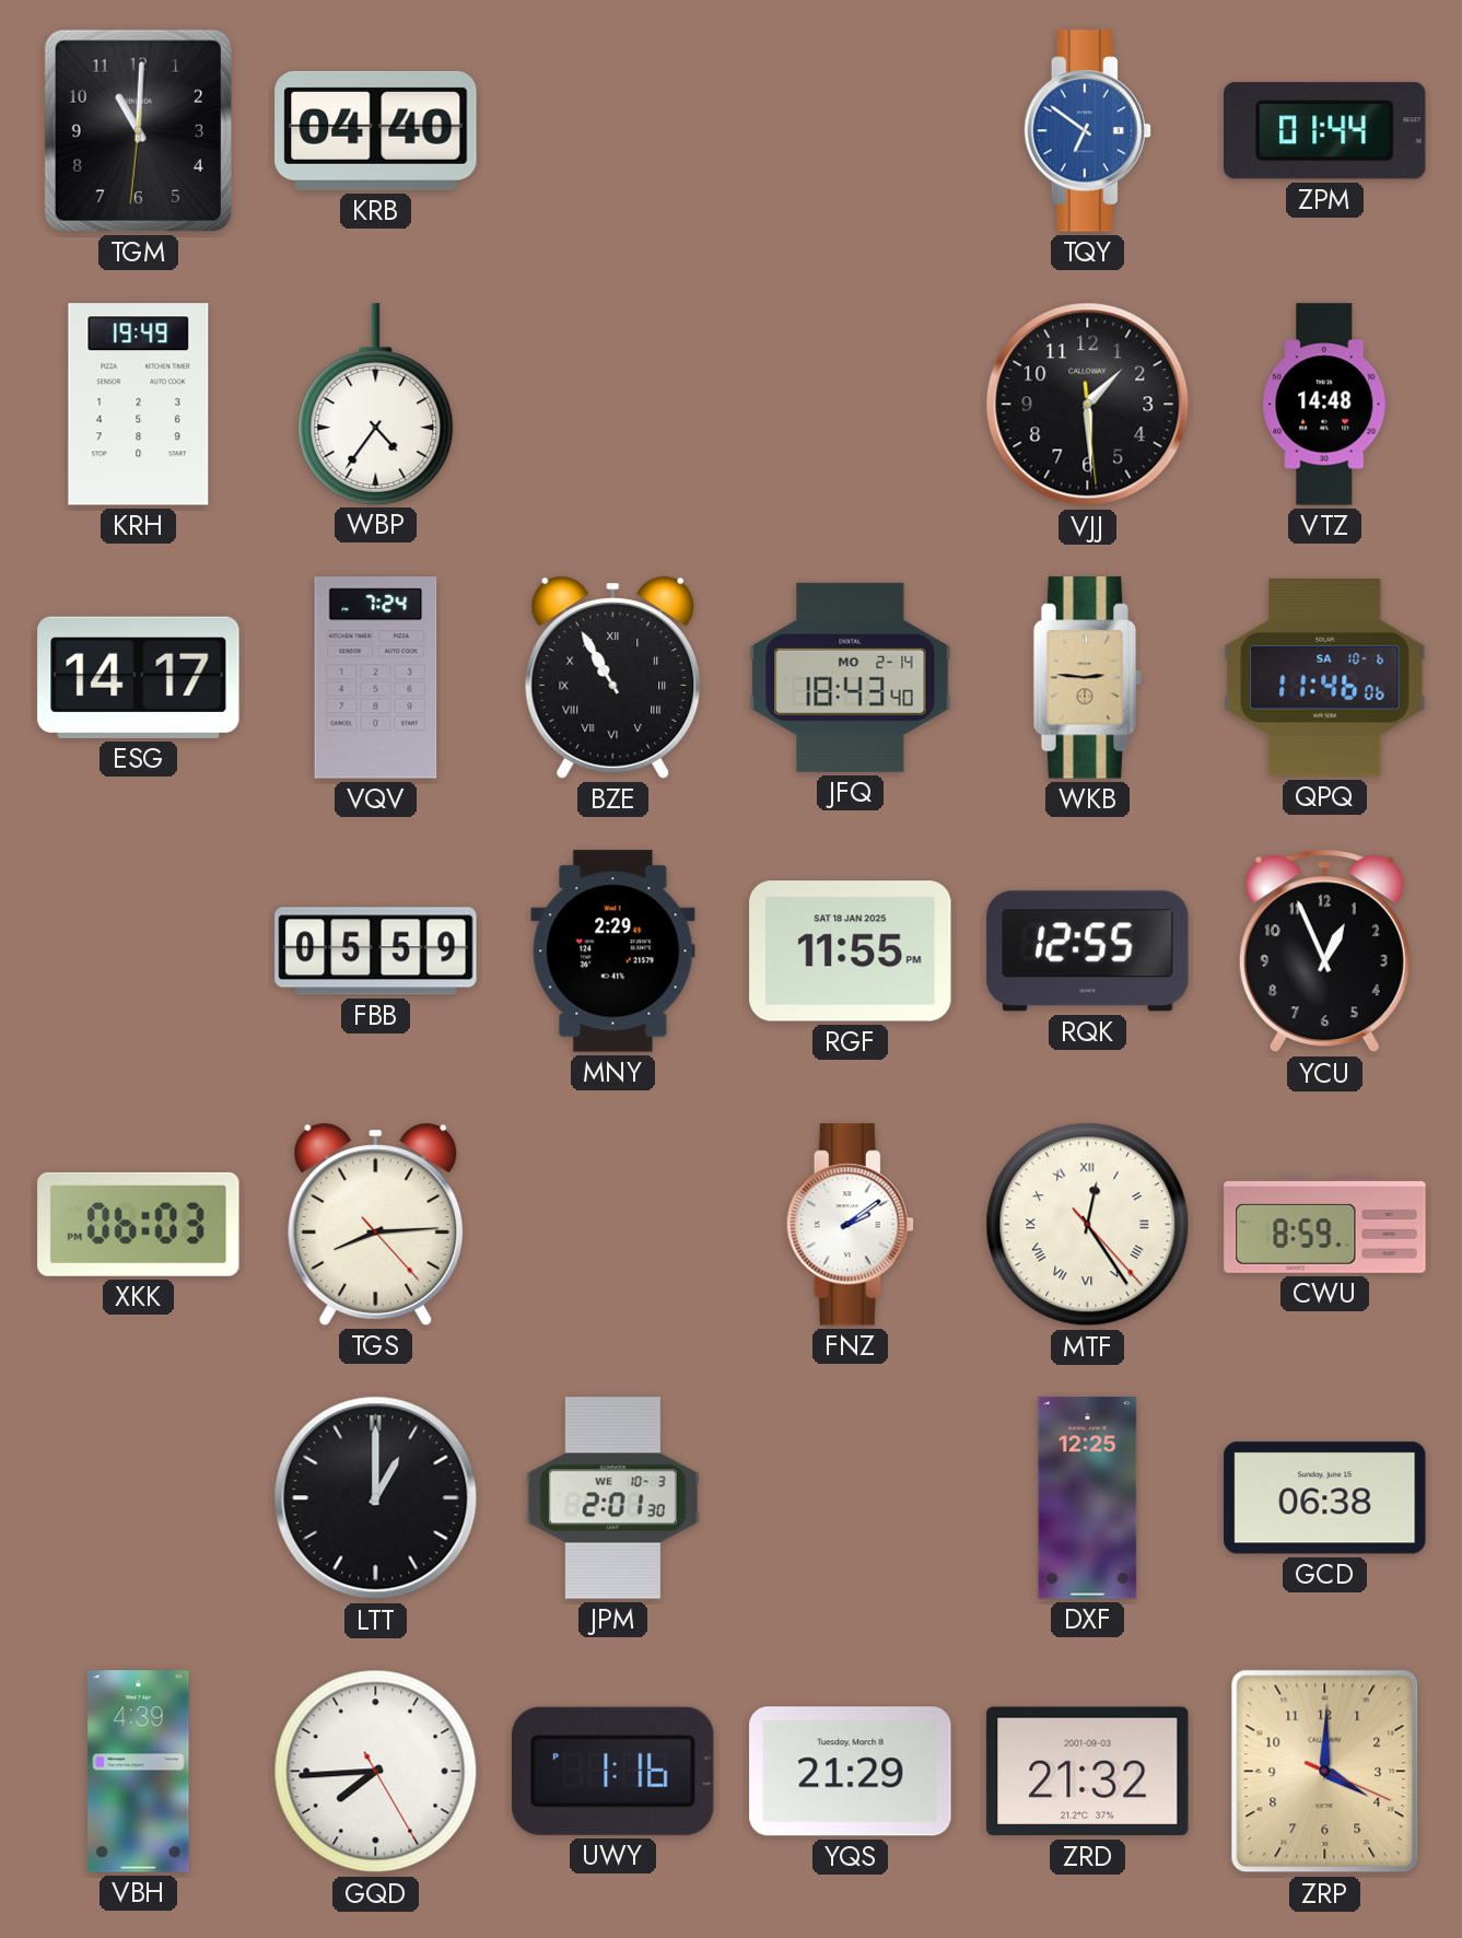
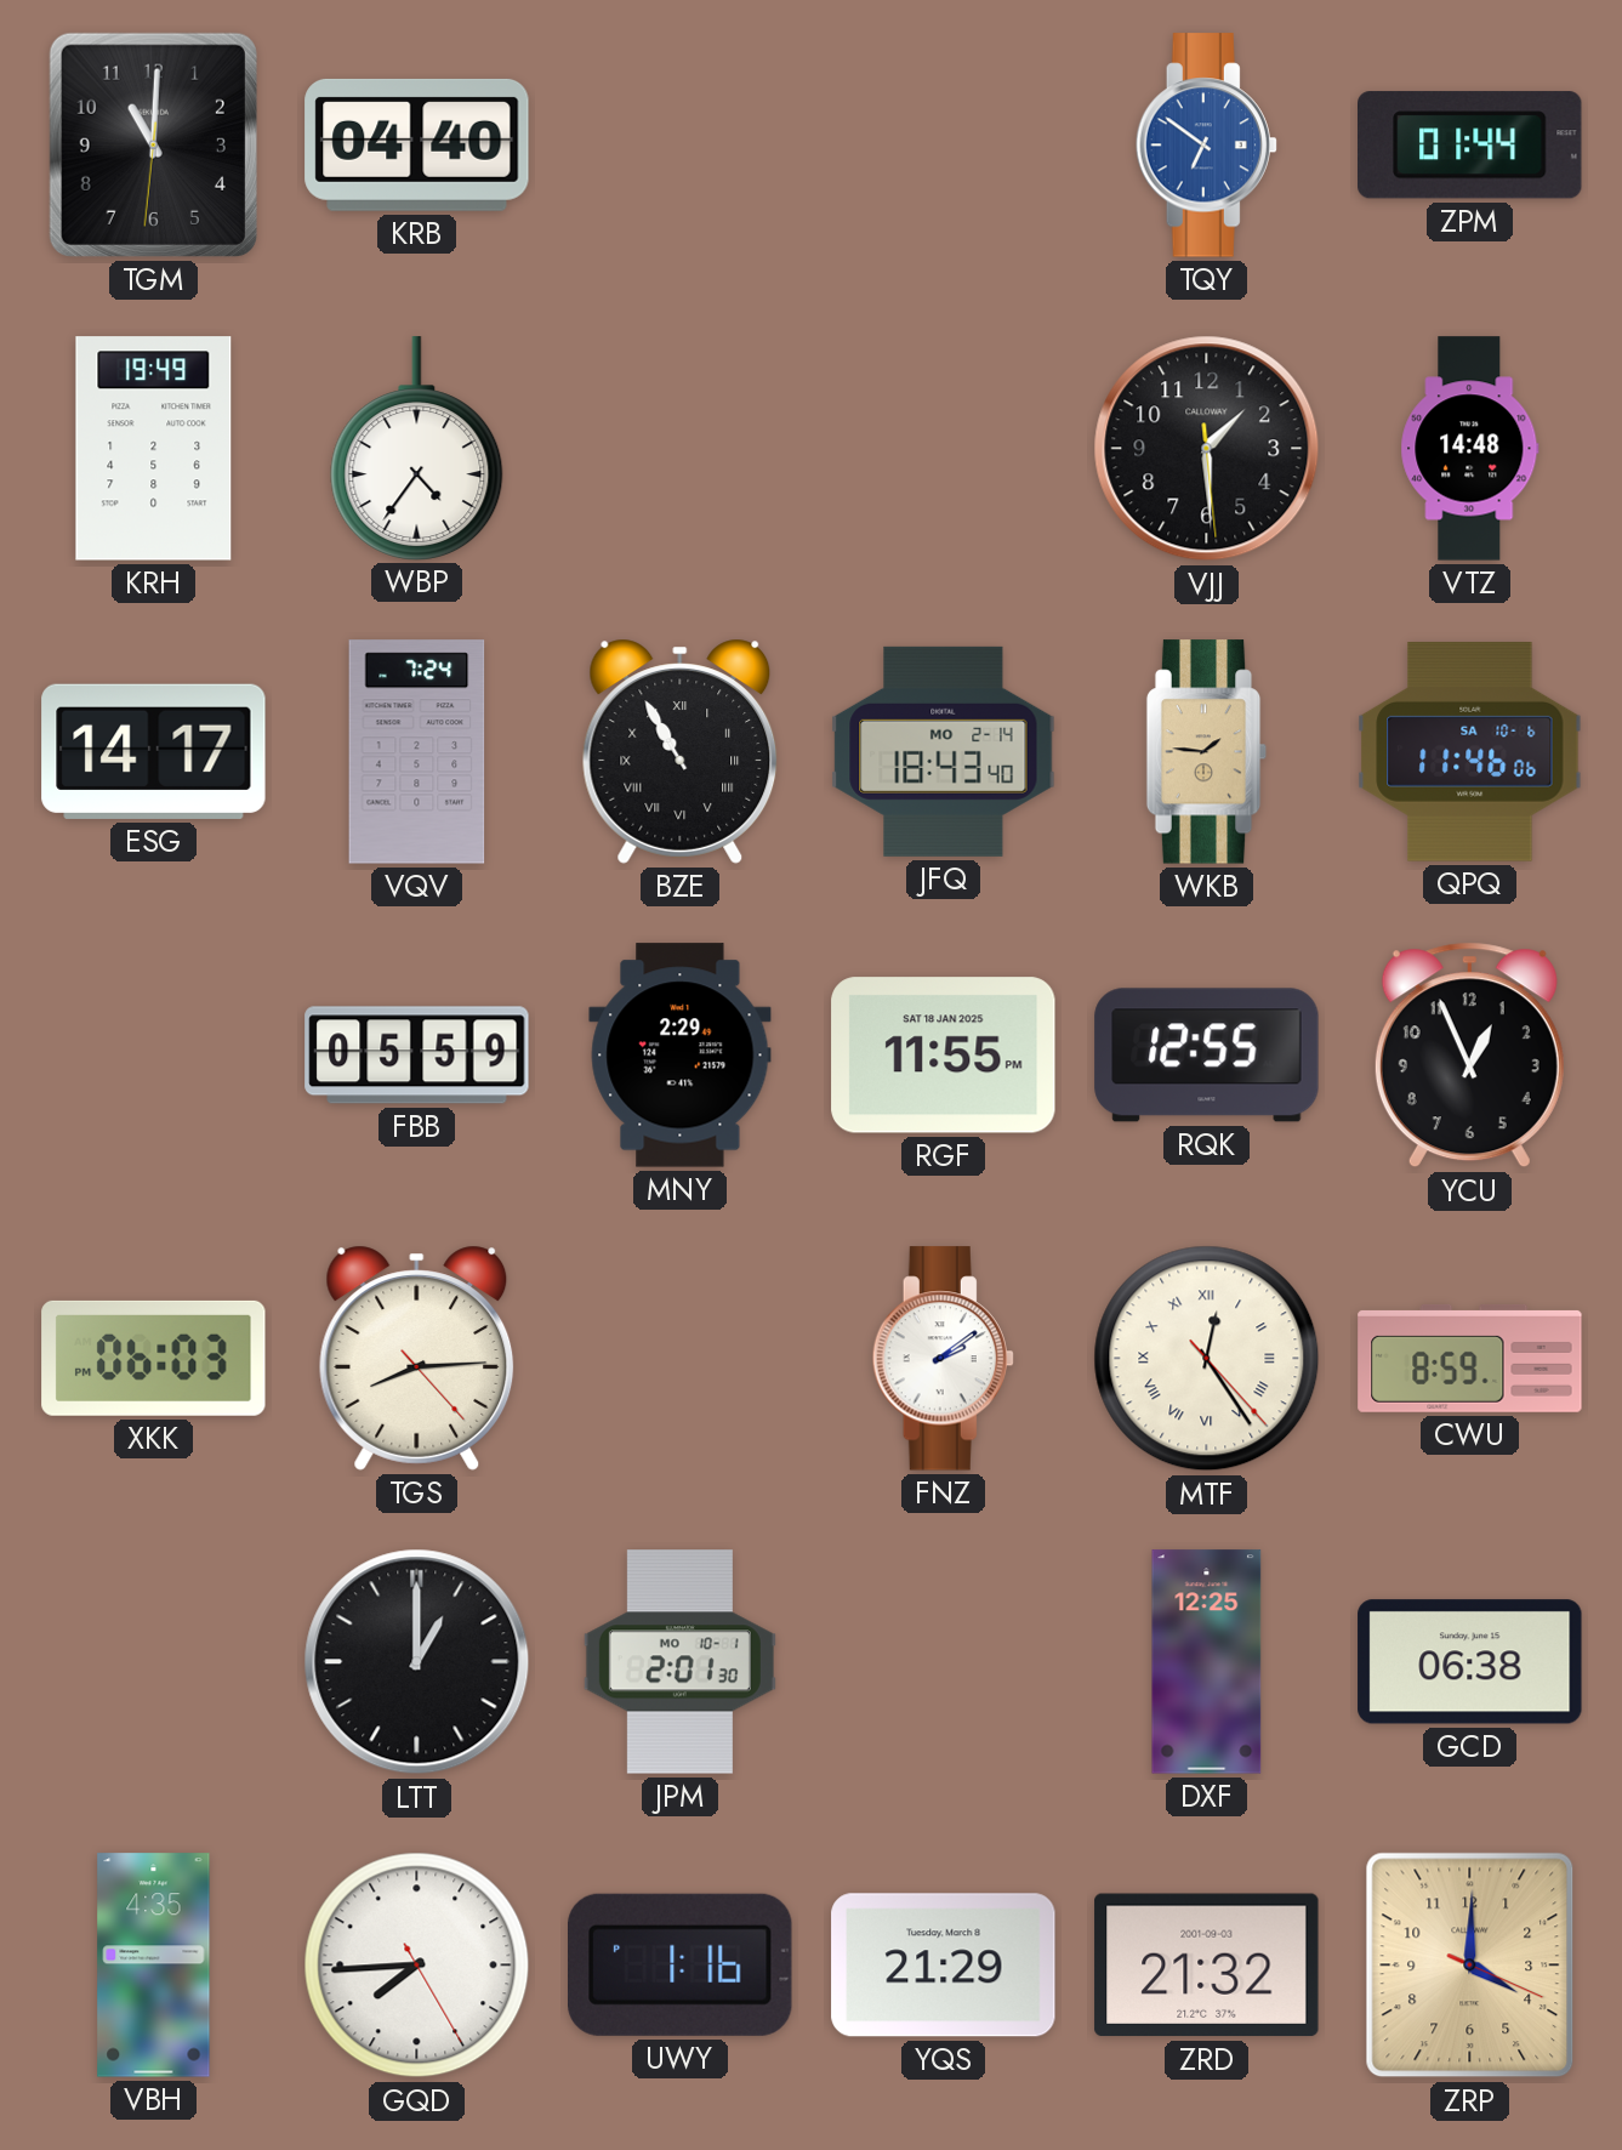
WKB: 2:46 -> 1:46
JPM date: WE 10-3 -> MO 10-1
VBH: 4:39 -> 4:35
